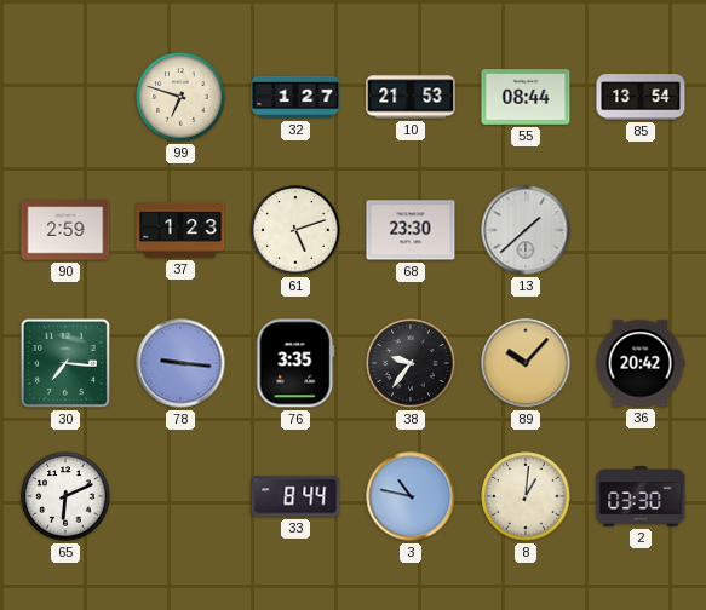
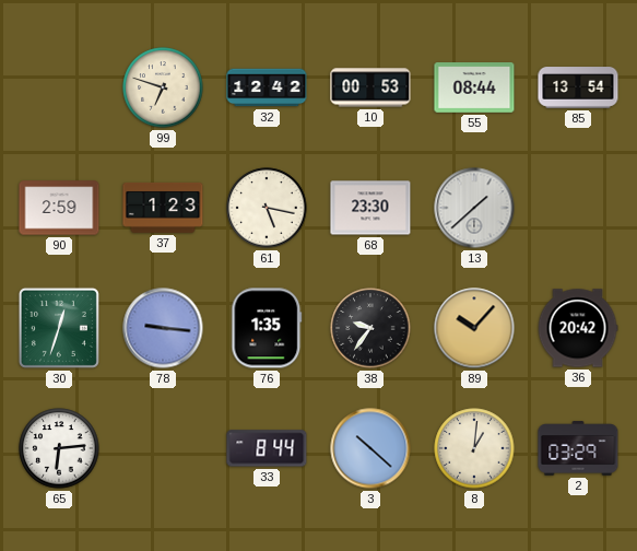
32: 1:27 -> 12:42
10: 21:53 -> 00:53
61: 5:12 -> 5:17
30: 7:16 -> 12:33
76: 3:35 -> 1:35
65: 6:11 -> 6:14
3: 10:47 -> 10:22
2: 03:30 -> 03:29
